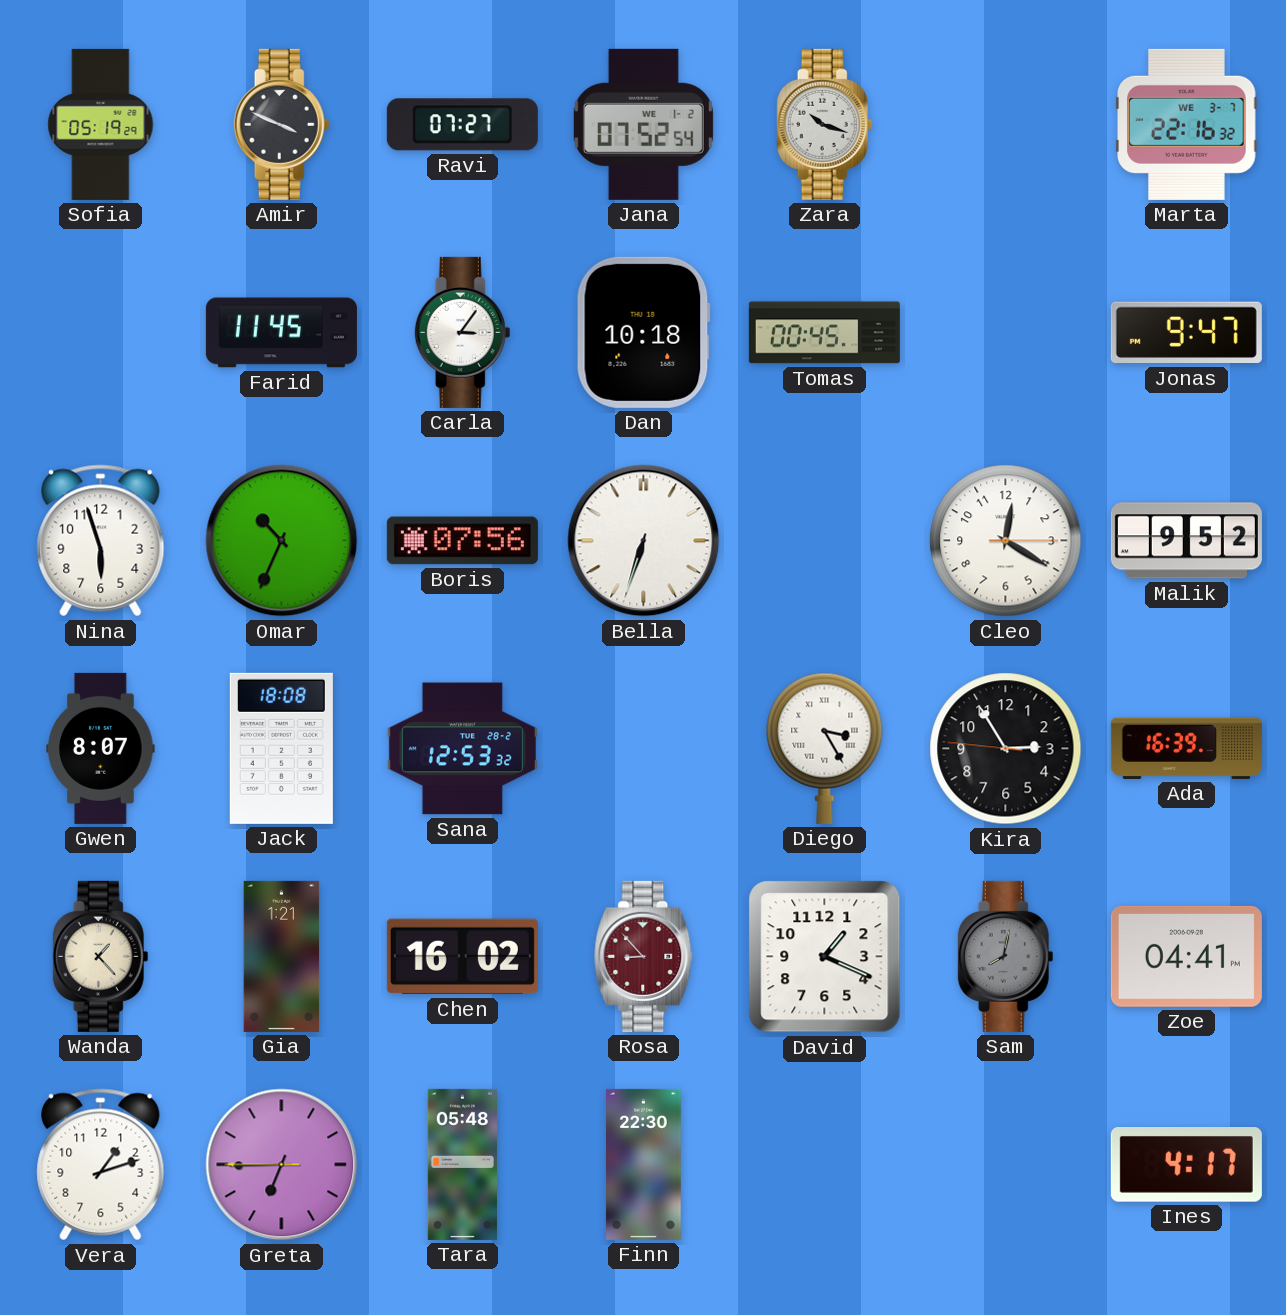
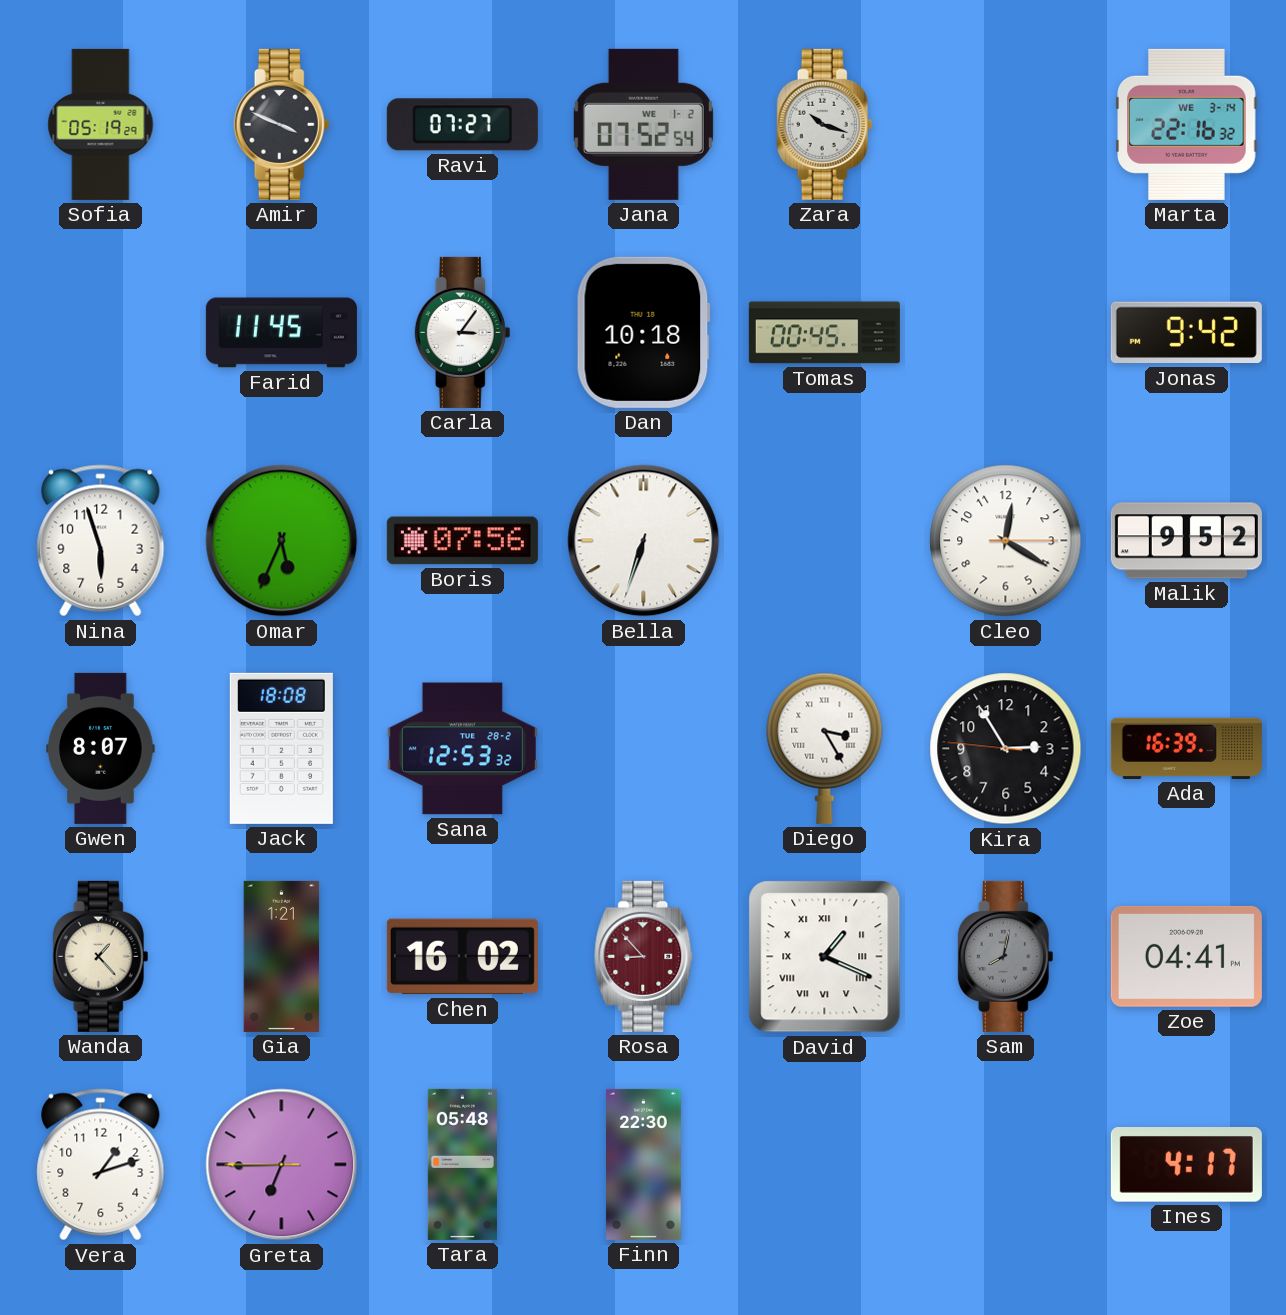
Marta date: WE 3-7 -> WE 3-14
Jonas: 9:47 -> 9:42
Omar: 10:34 -> 5:34
David numerals: Arabic -> Roman
